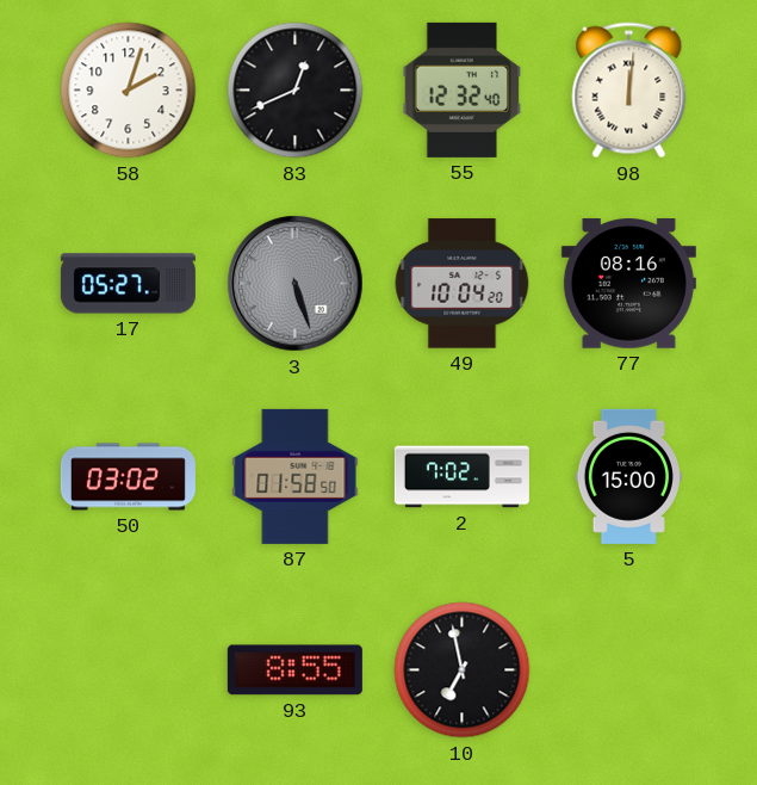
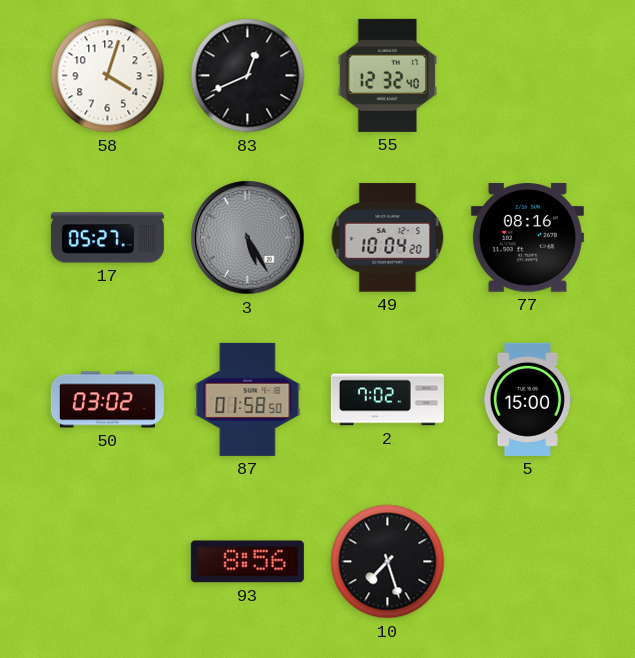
58: 2:03 -> 4:03
98: 12:01 -> none
3: 5:27 -> 5:25
93: 8:55 -> 8:56
10: 6:58 -> 7:27
